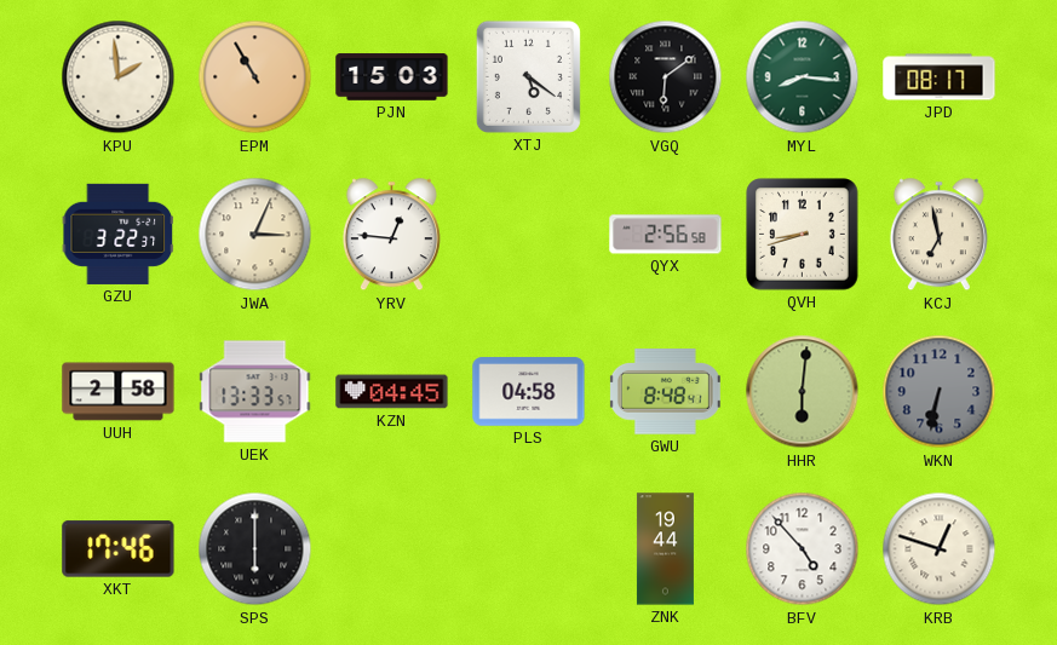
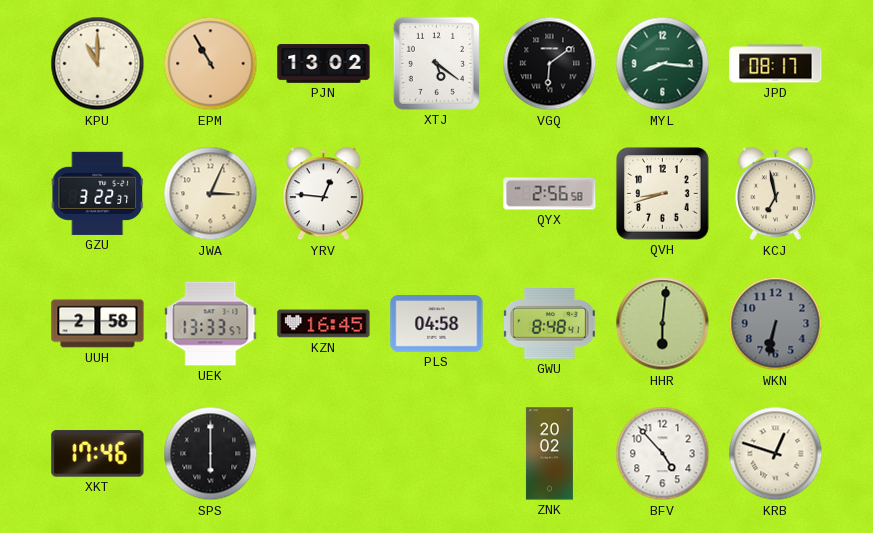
KPU: 1:59 -> 11:00
PJN: 15:03 -> 13:02
KZN: 04:45 -> 16:45
ZNK: 19:44 -> 20:02
